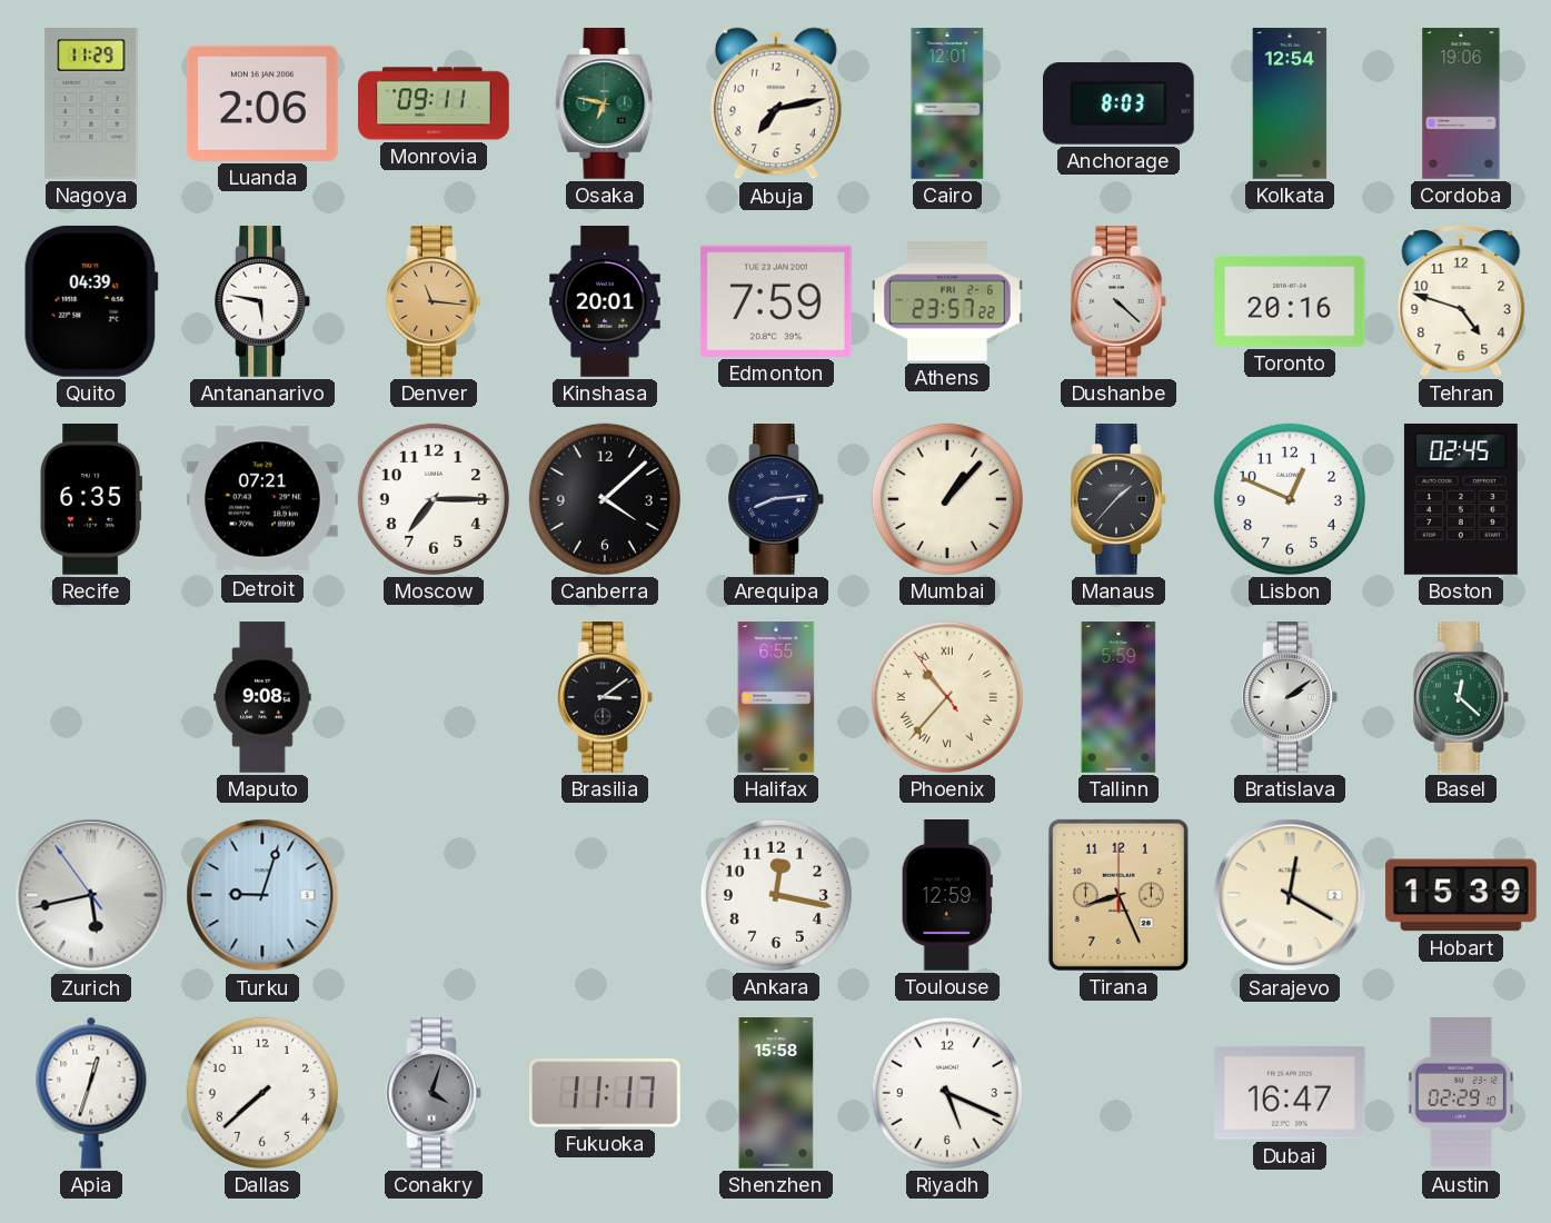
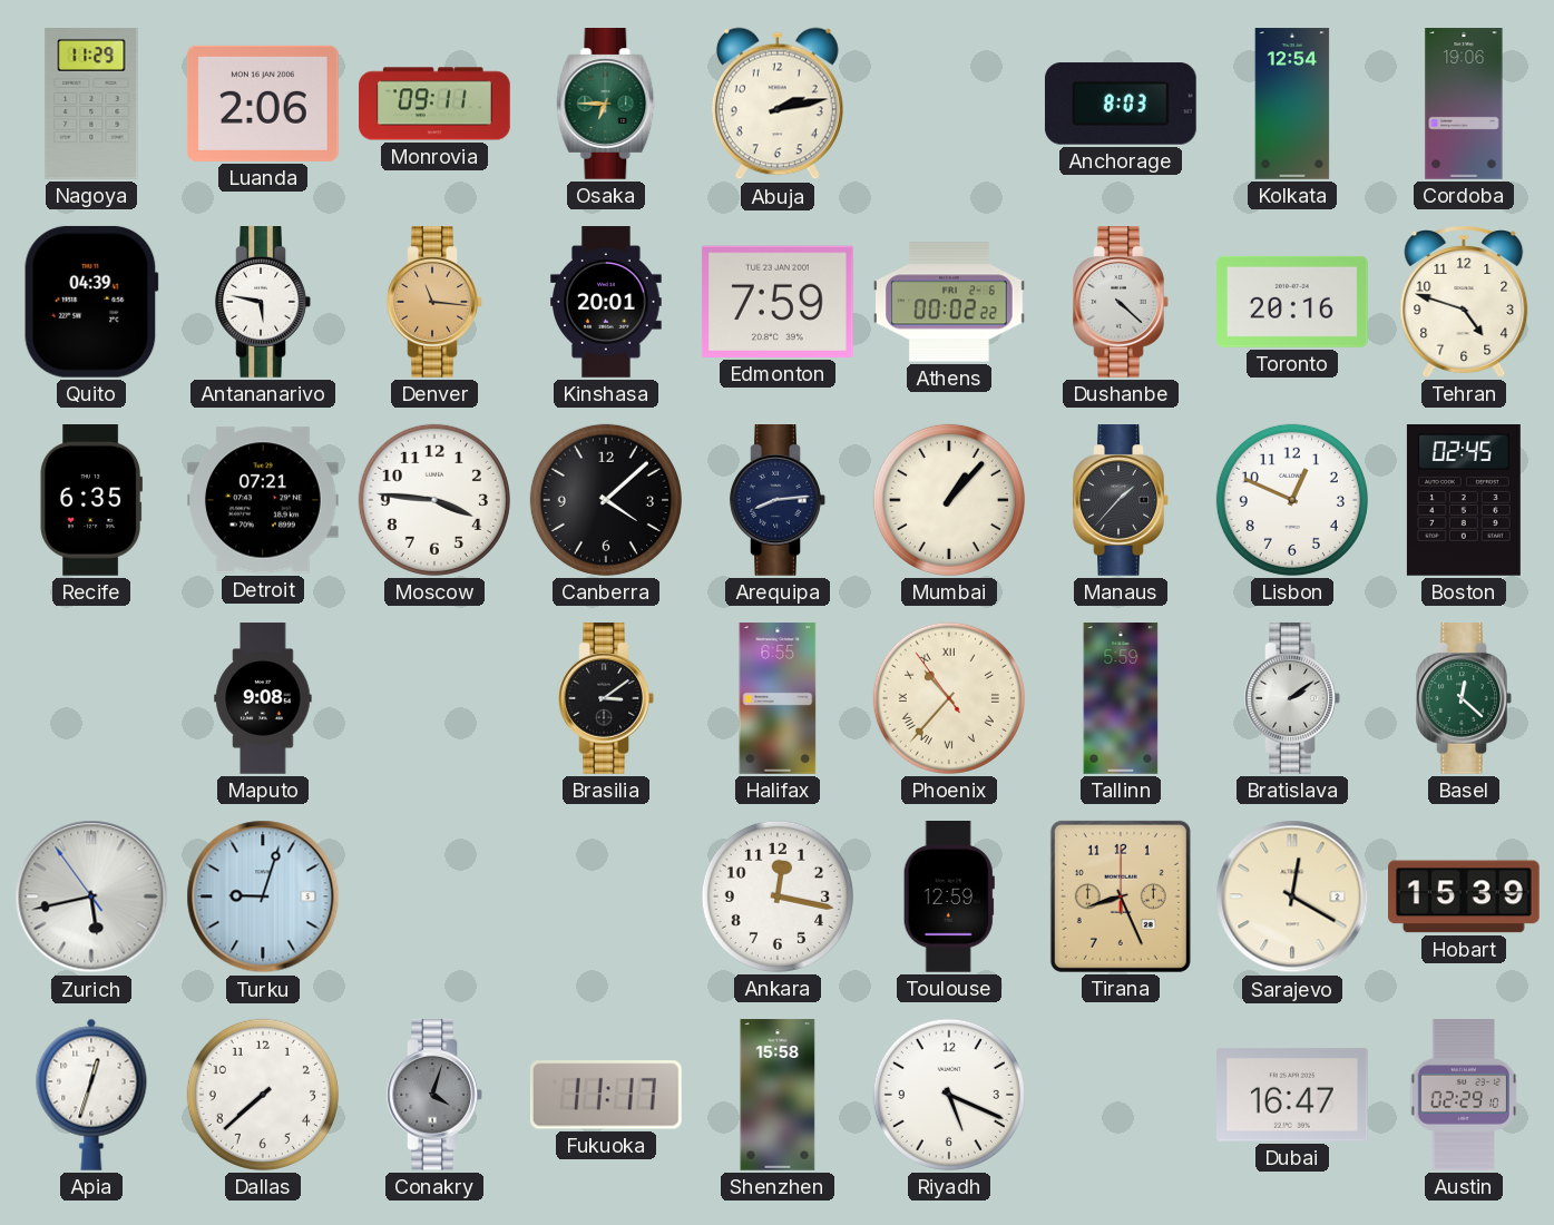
Osaka: 6:47 -> 6:45
Abuja: 7:13 -> 2:13
Cairo: 12:01 -> none
Athens: 23:57 -> 00:02
Moscow: 7:15 -> 3:46
